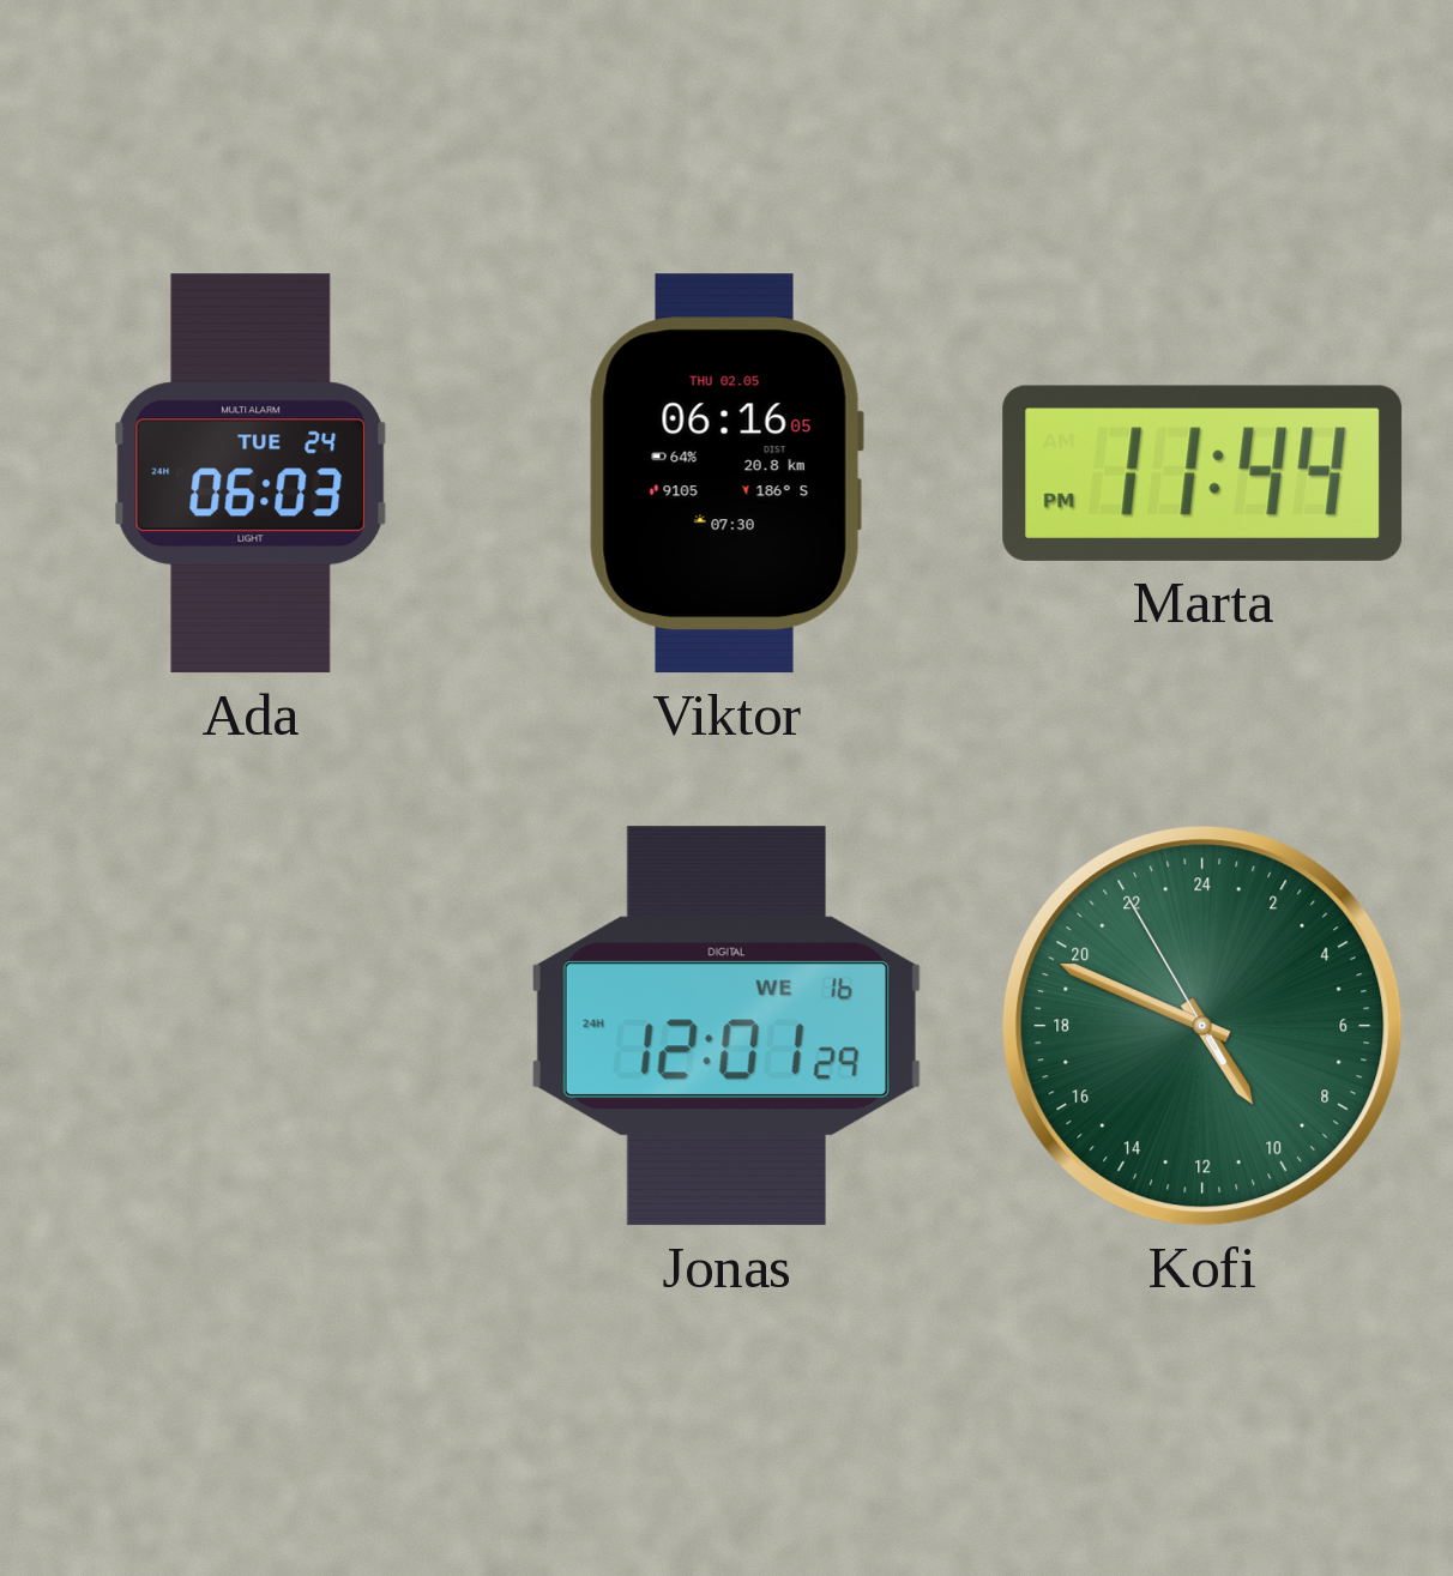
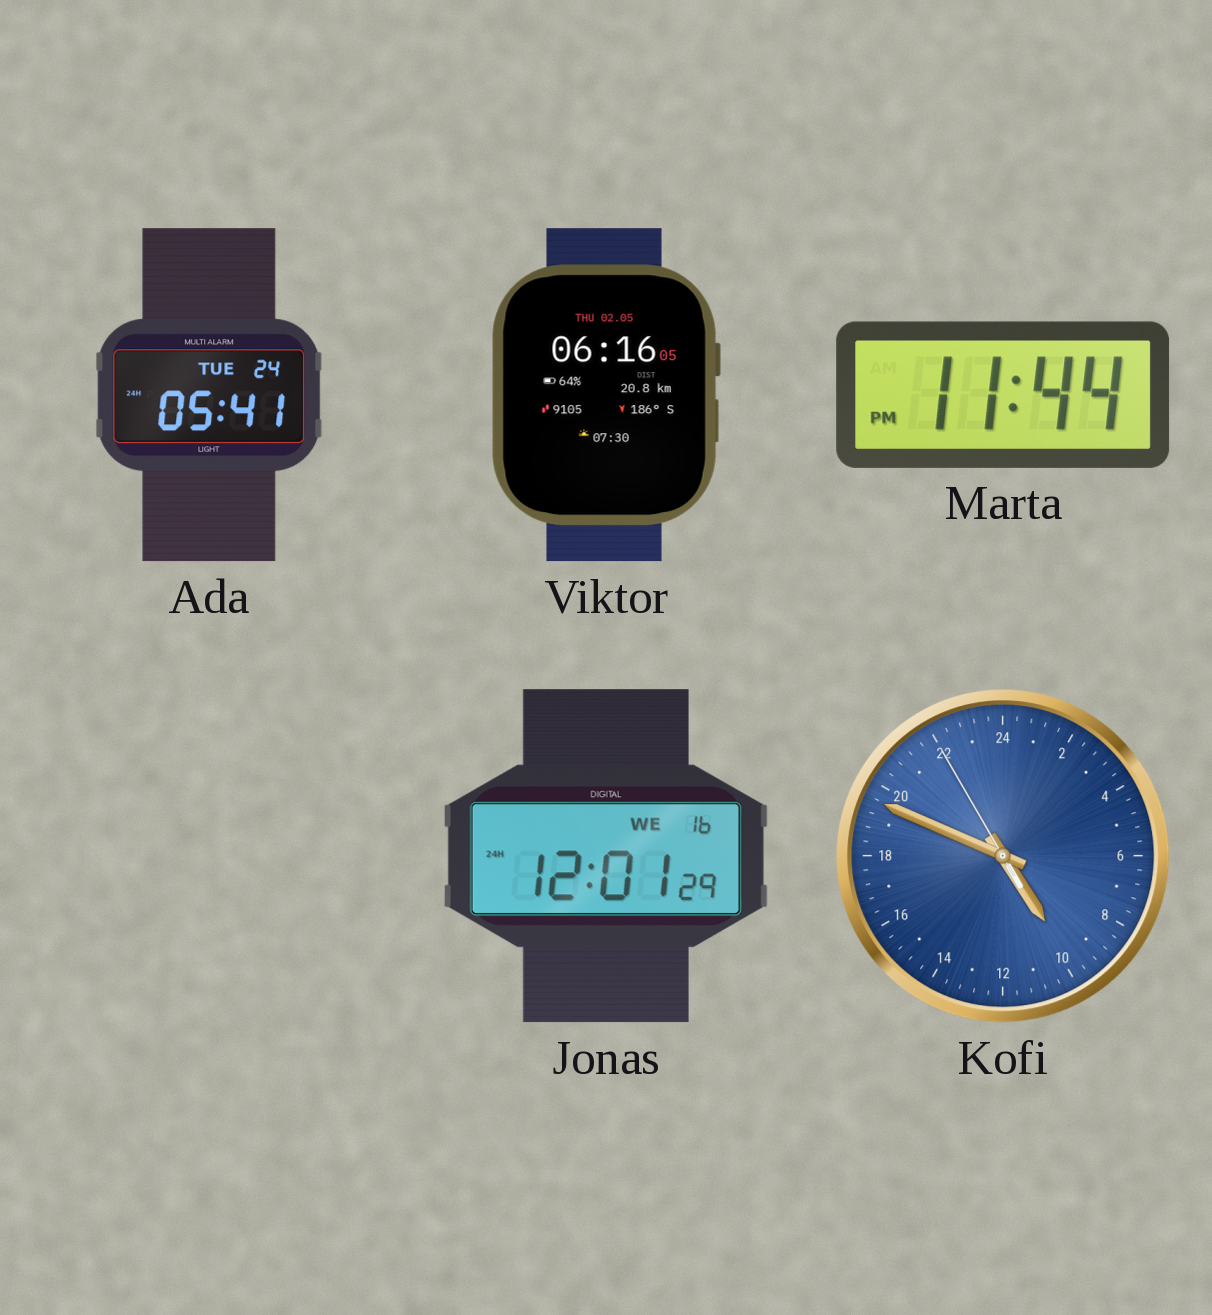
Ada: 06:03 -> 05:41
Kofi dial: green -> blue
